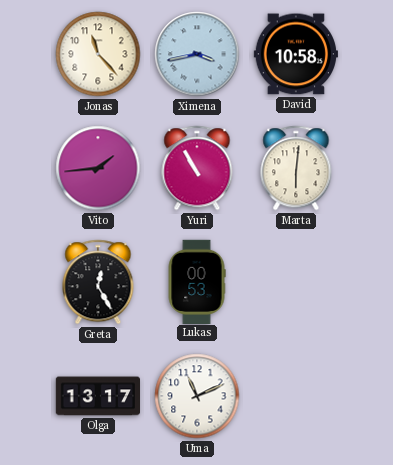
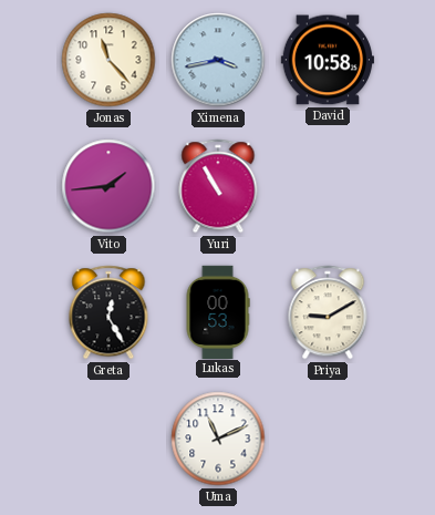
Marta: 6:01 -> none
Priya: none -> 9:10
Olga: 13:17 -> none
